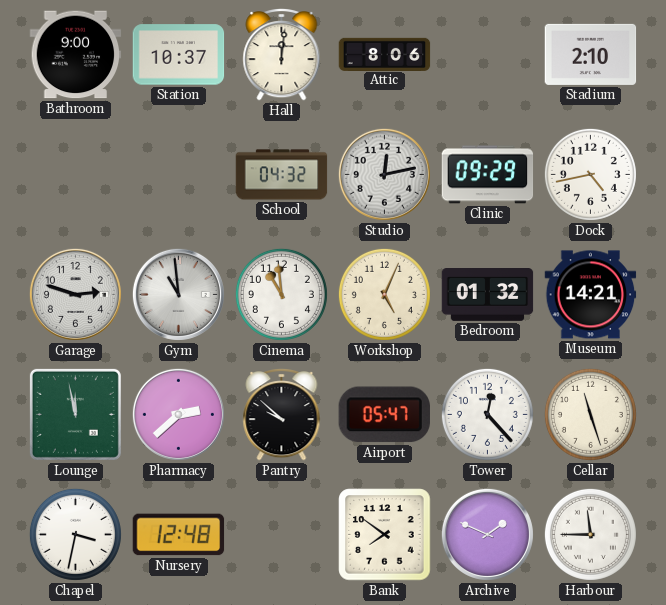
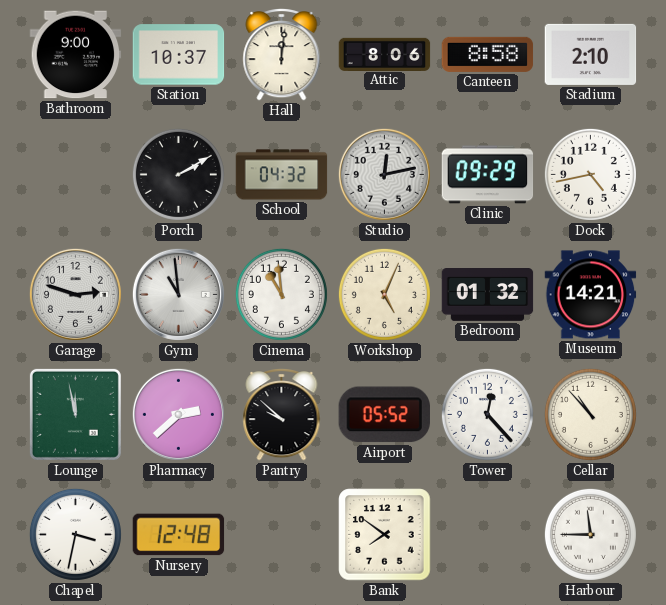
Canteen: none -> 8:58
Porch: none -> 2:10
Airport: 05:47 -> 05:52
Cellar: 11:27 -> 10:53
Archive: 1:49 -> none
